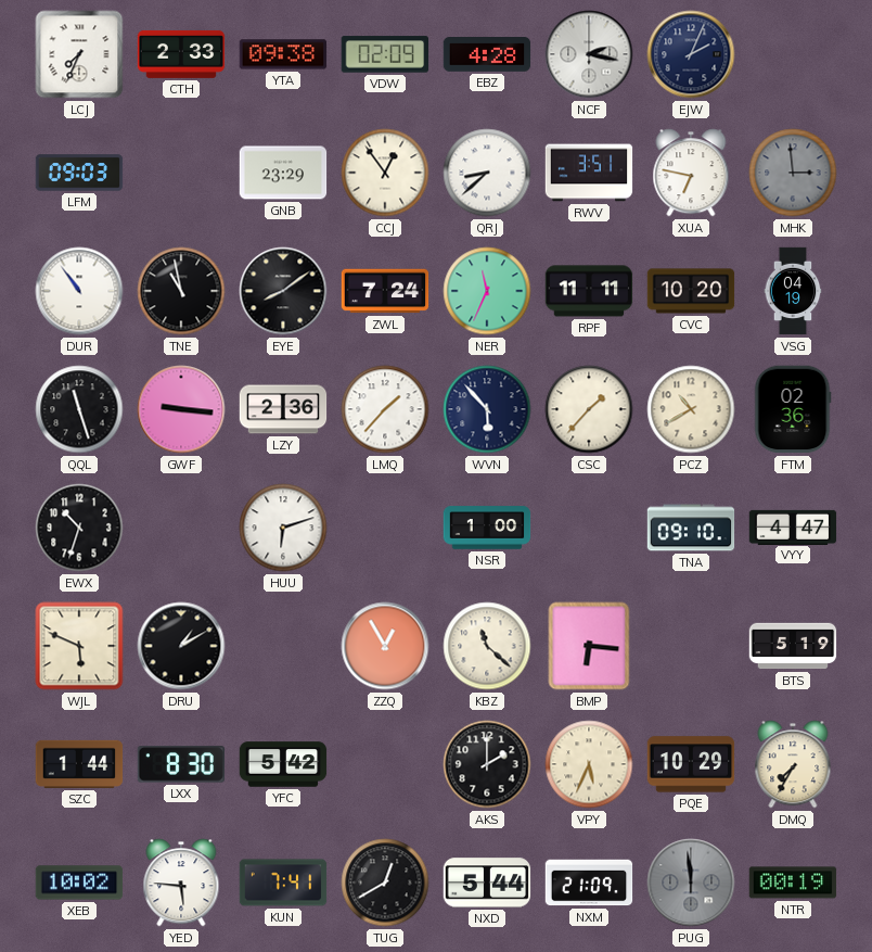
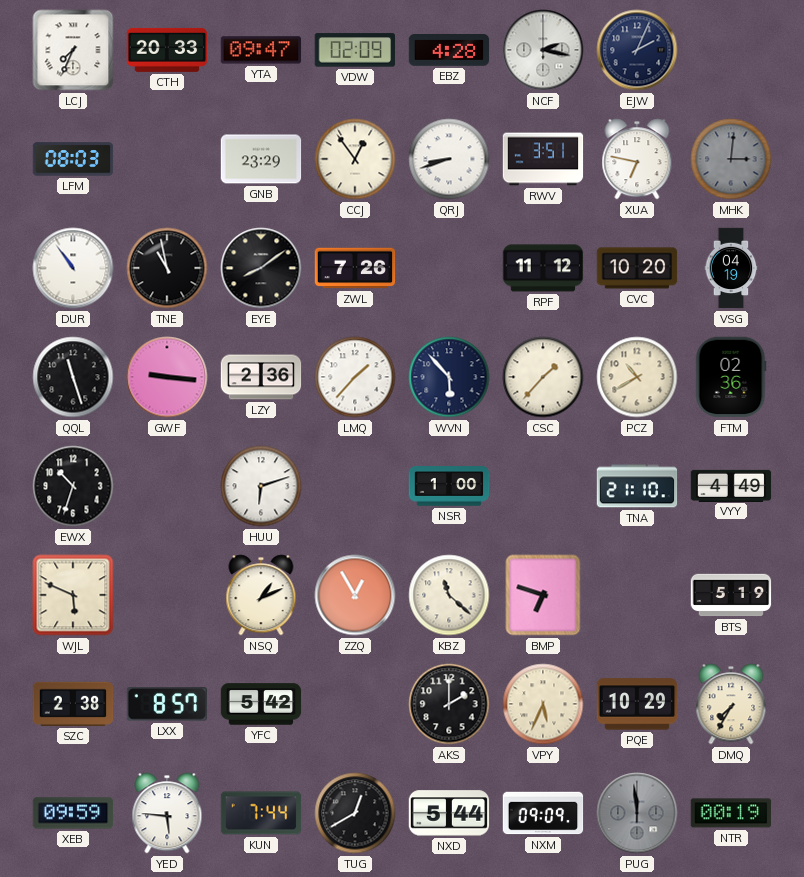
CTH: 2:33 -> 20:33
YTA: 09:38 -> 09:47
LFM: 09:03 -> 08:03
QRJ: 8:38 -> 8:42
MHK: 2:59 -> 3:01
ZWL: 7:24 -> 7:26
NER: 11:34 -> none
RPF: 11:11 -> 11:12
TNA: 09:10 -> 21:10
VYY: 4:47 -> 4:49
DRU: 1:10 -> none
NSQ: none -> 1:11
BMP: 6:16 -> 6:48
SZC: 1:44 -> 2:38
LXX: 8:30 -> 8:57
XEB: 10:02 -> 09:59
KUN: 7:41 -> 7:44
NXM: 21:09 -> 09:09
